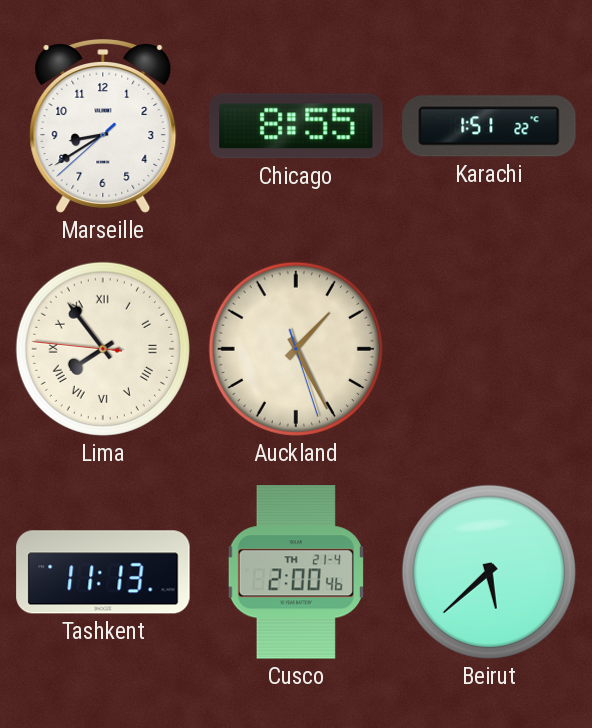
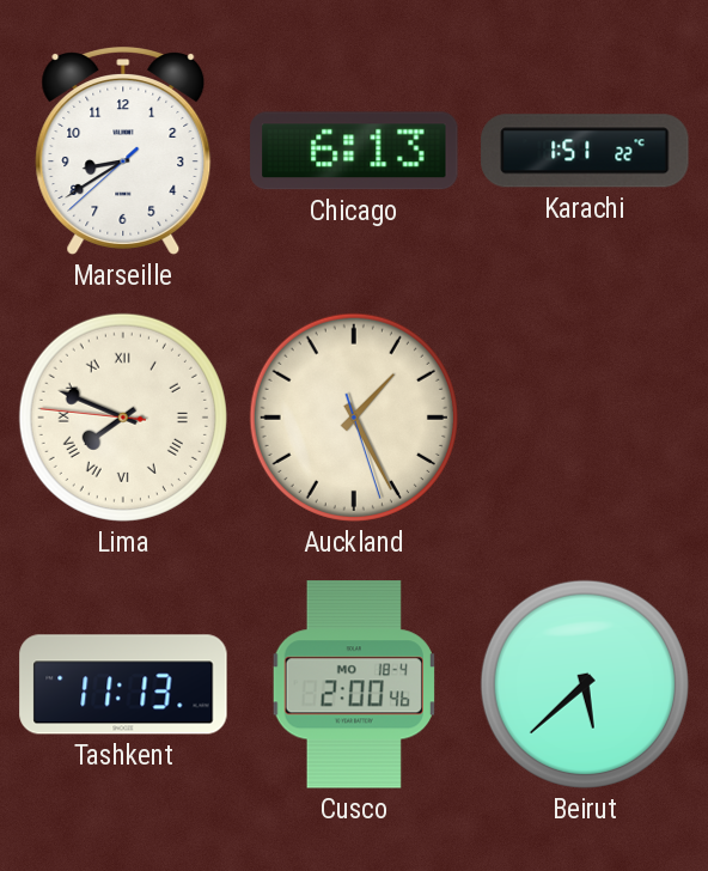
Chicago: 8:55 -> 6:13
Lima: 7:53 -> 7:48
Cusco date: TH 21-4 -> MO 18-4
